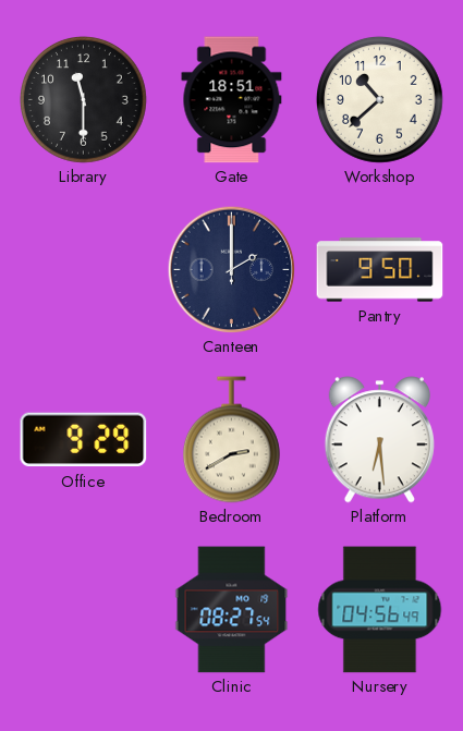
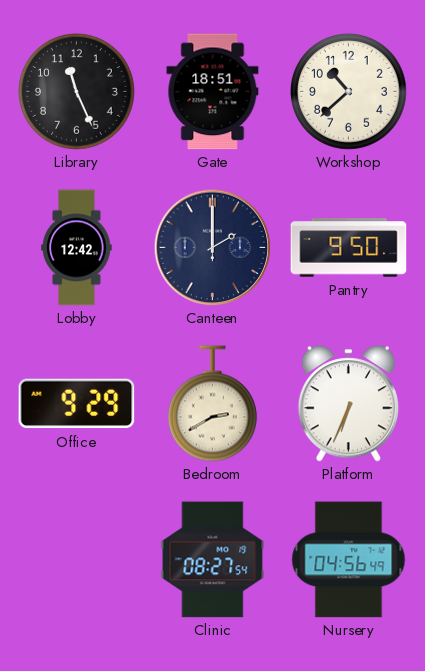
Library: 11:30 -> 11:26
Lobby: none -> 12:42
Platform: 6:29 -> 6:34
